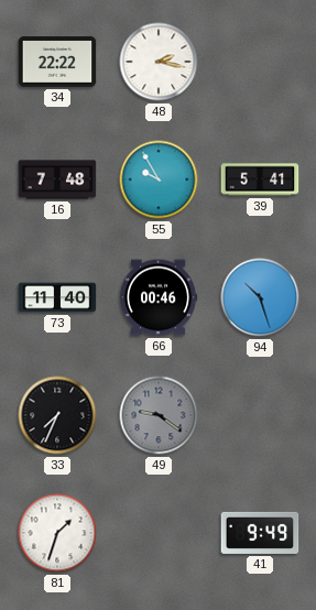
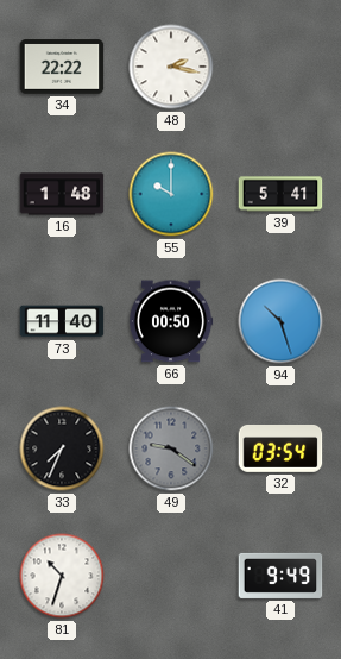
16: 7:48 -> 1:48
55: 9:55 -> 10:00
66: 00:46 -> 00:50
32: none -> 03:54
81: 1:33 -> 10:33
